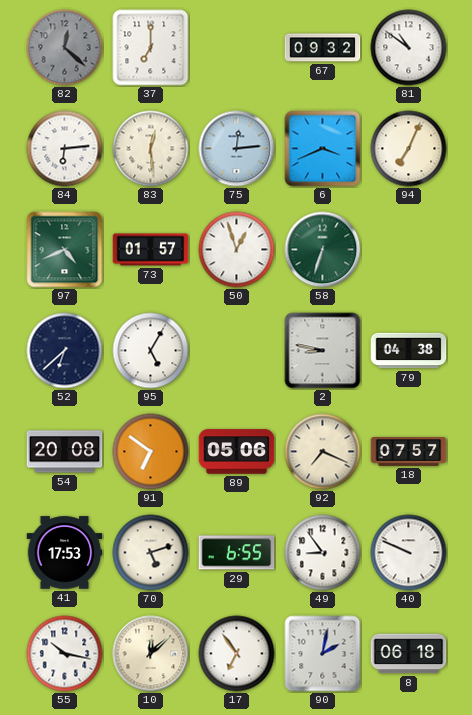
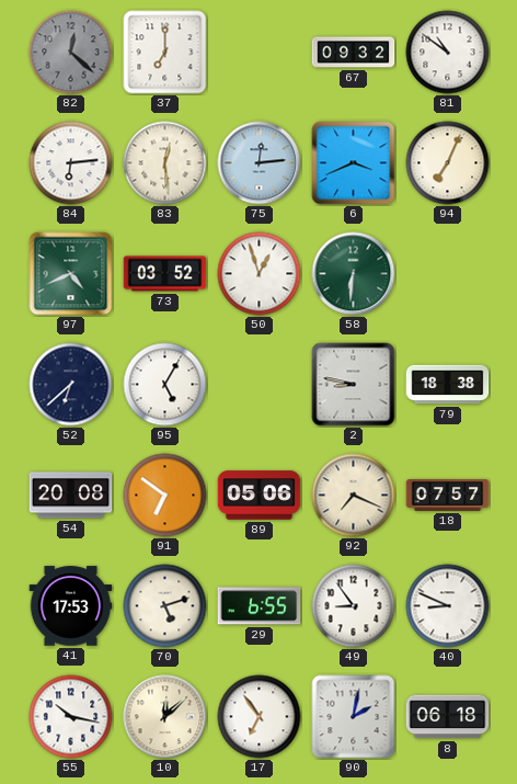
73: 01:57 -> 03:52
58: 6:33 -> 6:31
79: 04:38 -> 18:38
40: 9:49 -> 8:49
